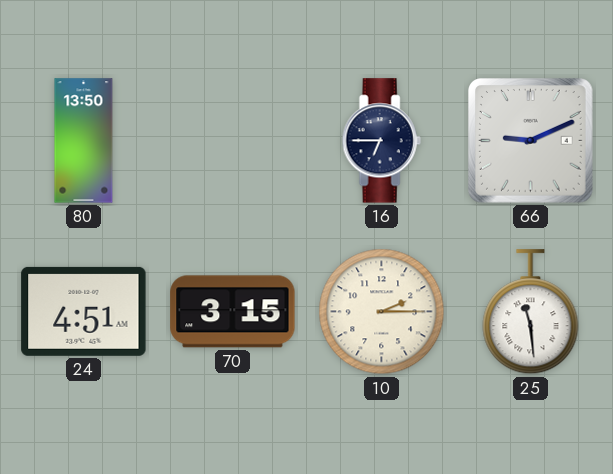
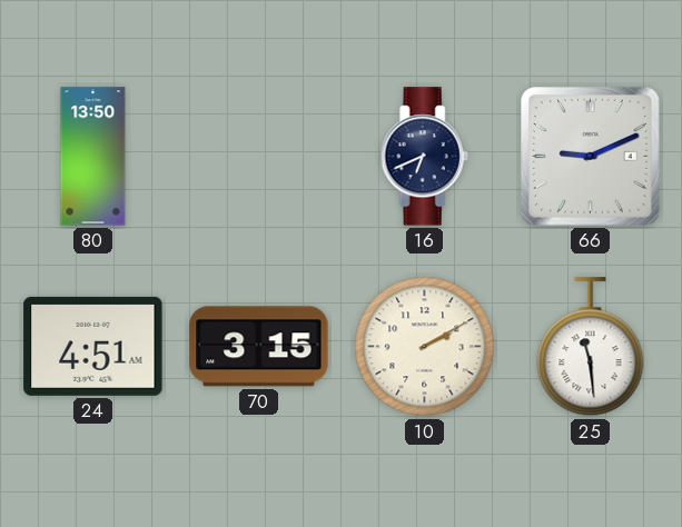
16: 6:45 -> 6:41
10: 2:15 -> 2:10
